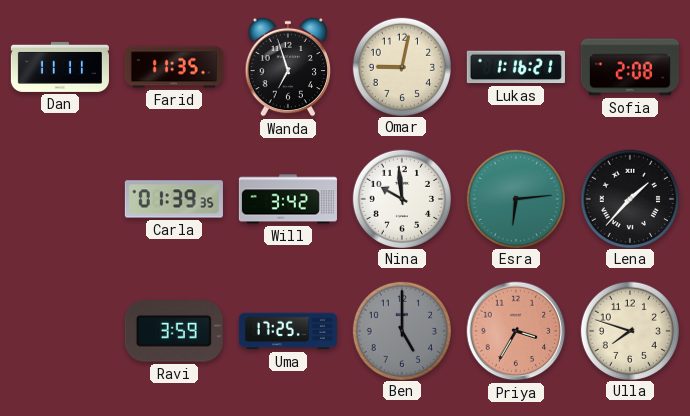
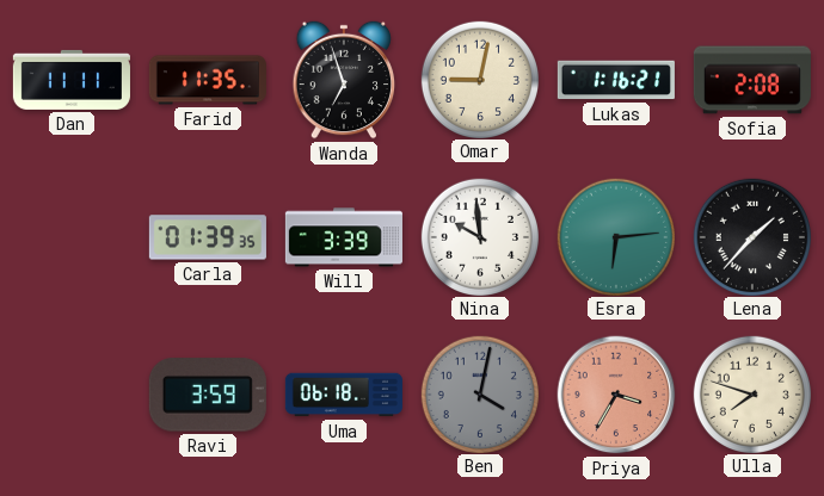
Will: 3:42 -> 3:39
Uma: 17:25 -> 06:18
Ben: 5:00 -> 4:02
